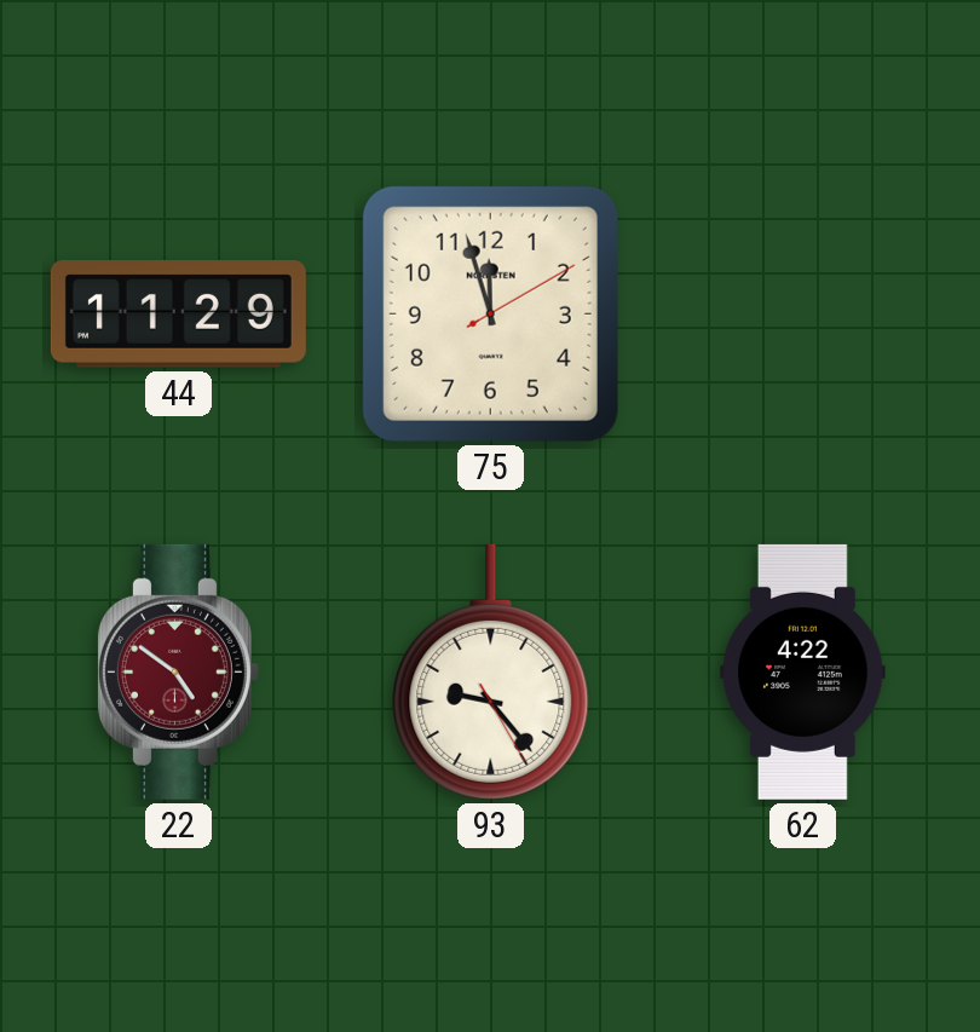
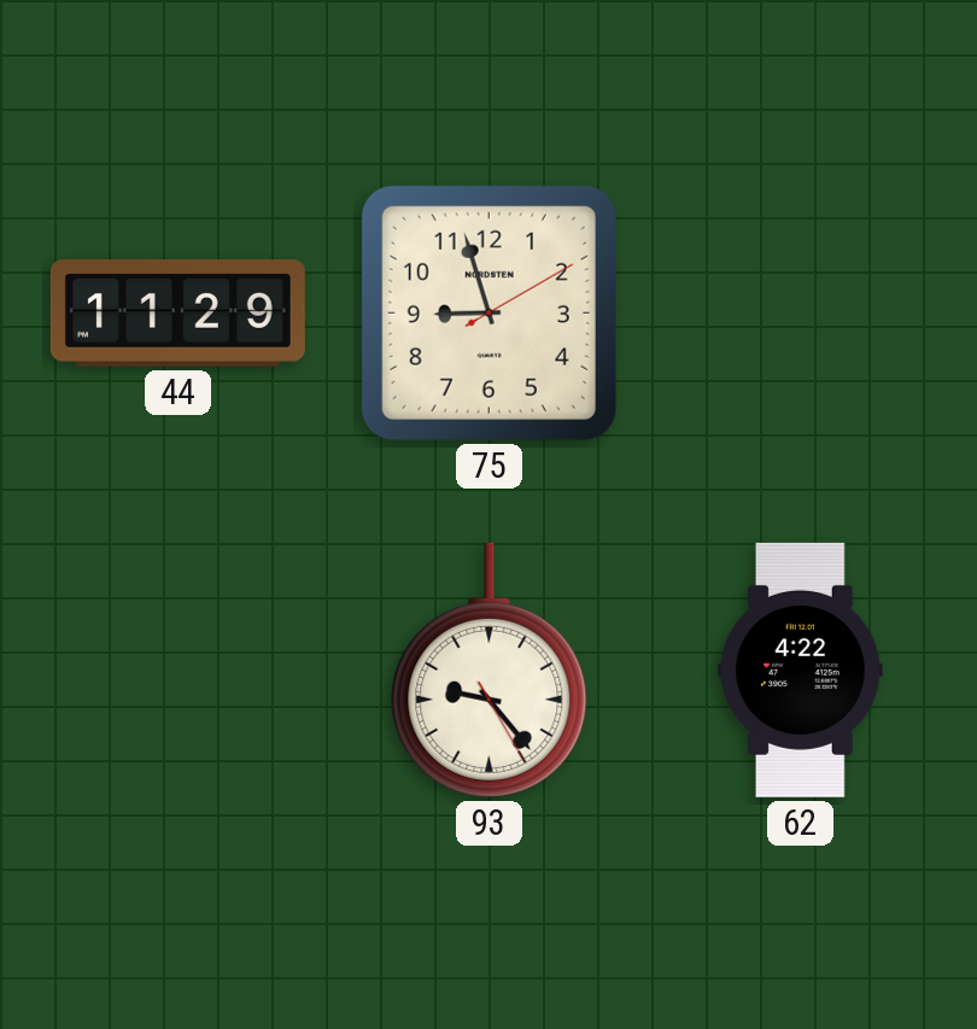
75: 11:57 -> 8:57
22: 4:51 -> none
